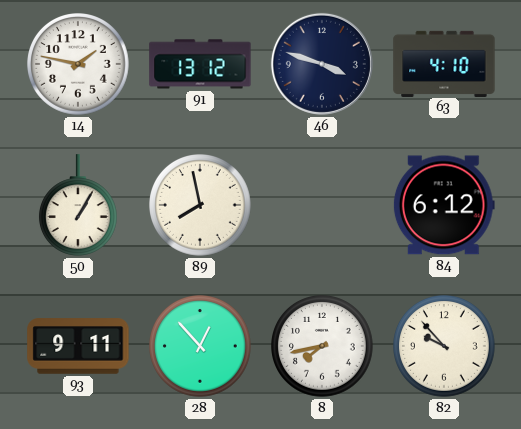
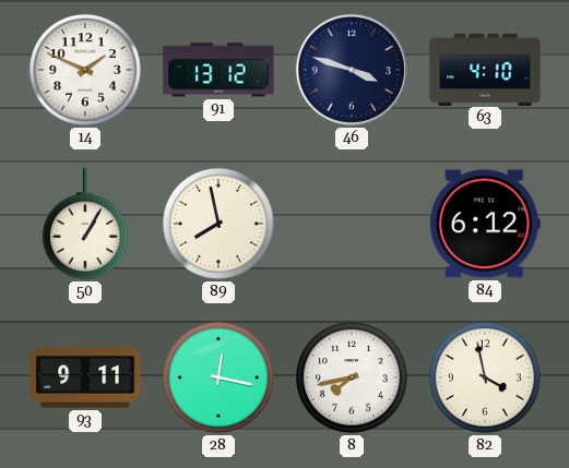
14: 1:47 -> 1:49
28: 12:53 -> 12:17
82: 9:53 -> 3:58
